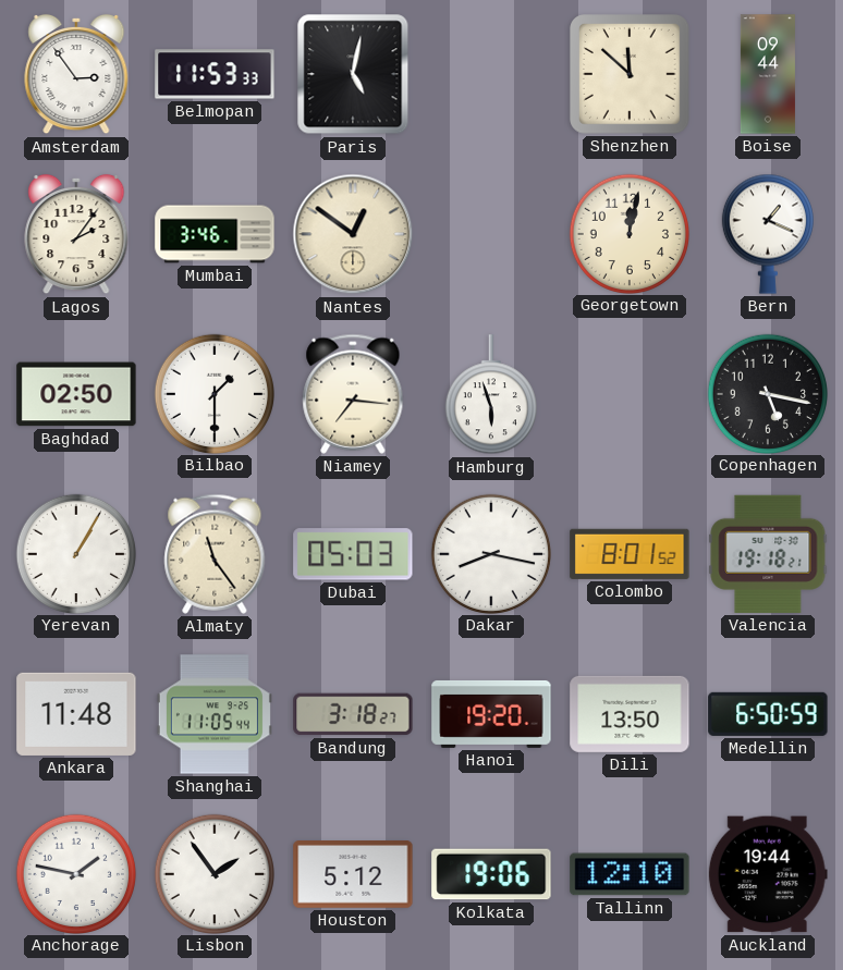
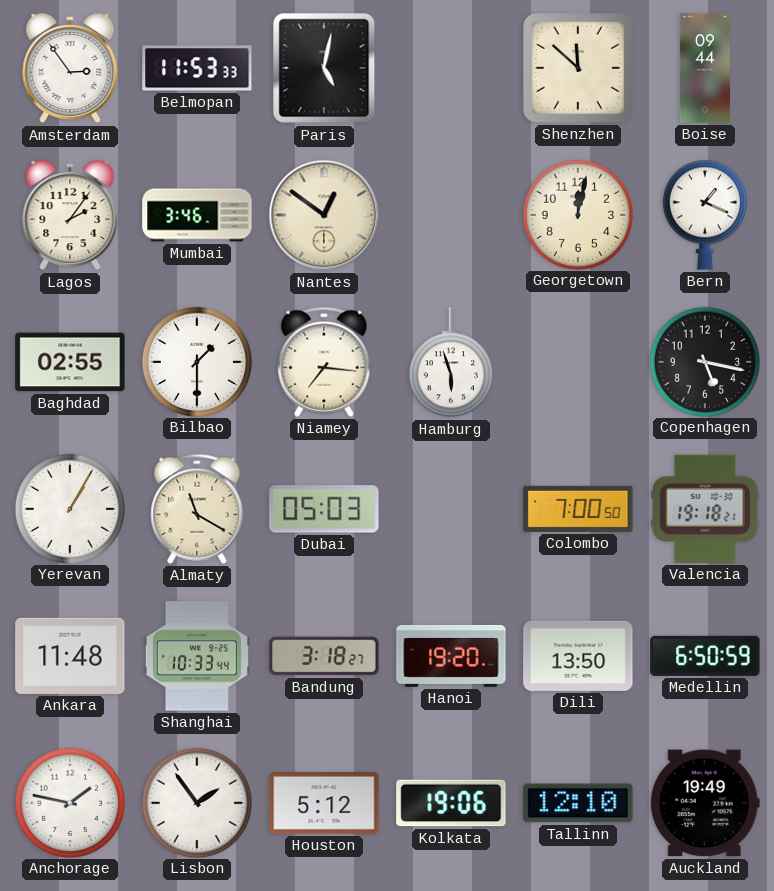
Baghdad: 02:50 -> 02:55
Almaty: 11:24 -> 11:20
Dakar: 8:17 -> none
Colombo: 8:01 -> 7:00
Shanghai: 11:05 -> 10:33
Auckland: 19:44 -> 19:49
